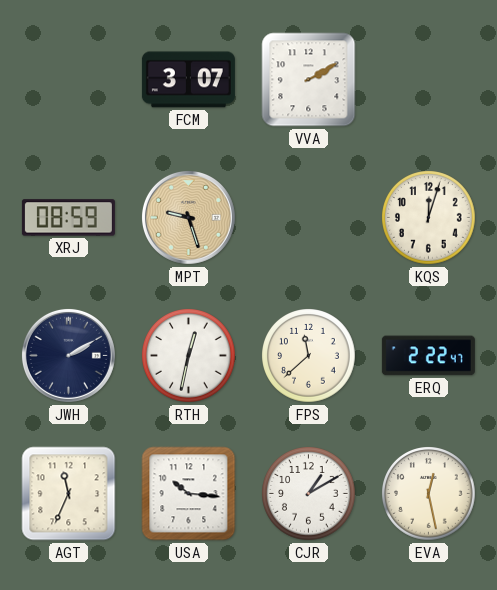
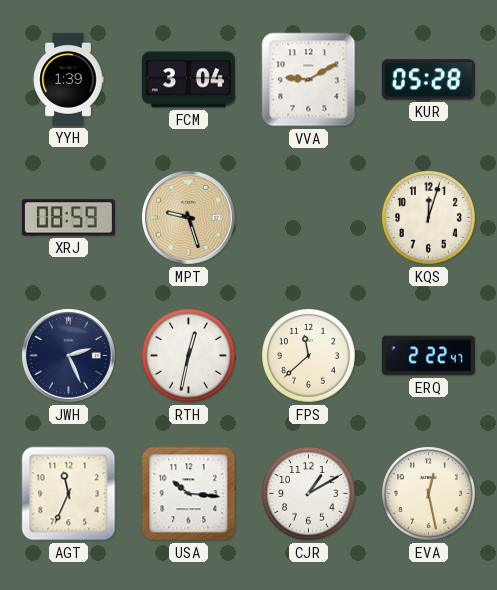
YYH: none -> 1:39
FCM: 3:07 -> 3:04
VVA: 2:10 -> 9:10
KUR: none -> 05:28
JWH: 2:10 -> 2:26
